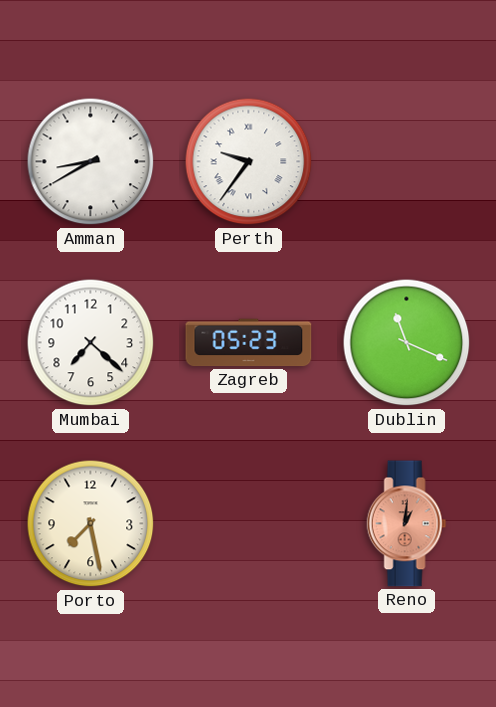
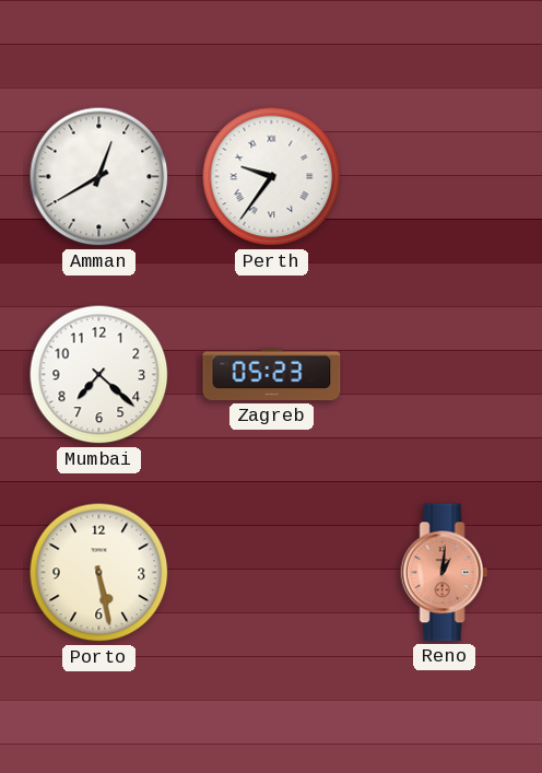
Amman: 8:40 -> 12:40
Dublin: 11:19 -> none
Porto: 7:28 -> 5:28
